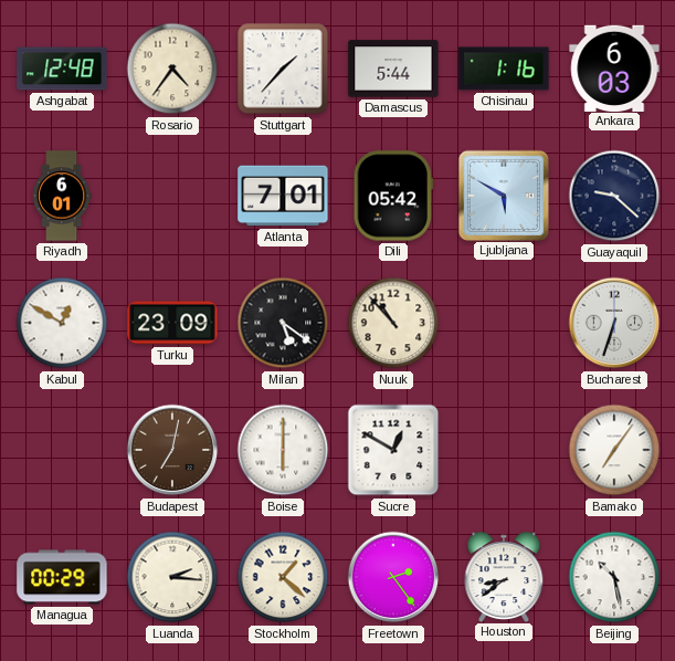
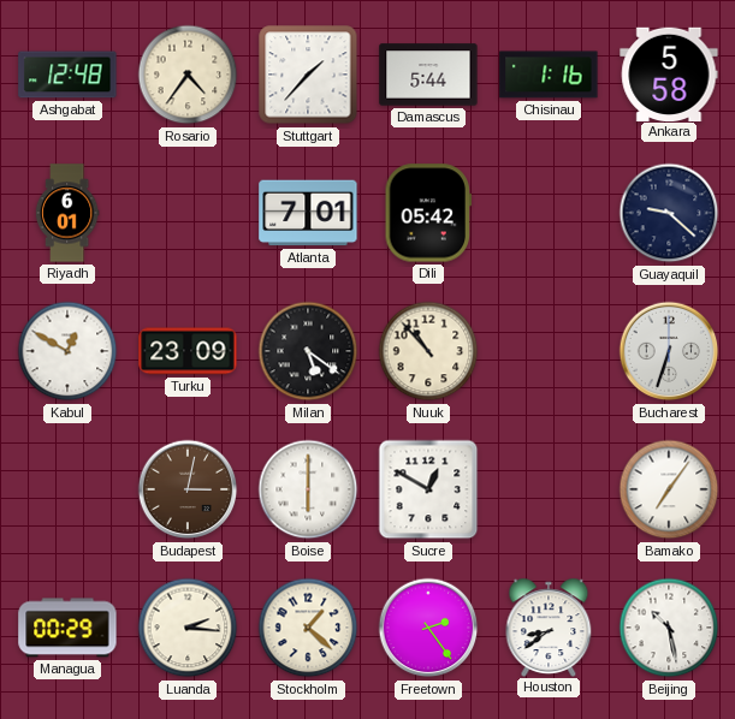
Ankara: 6:03 -> 5:58
Ljubljana: 5:50 -> none
Budapest: 7:02 -> 3:02
